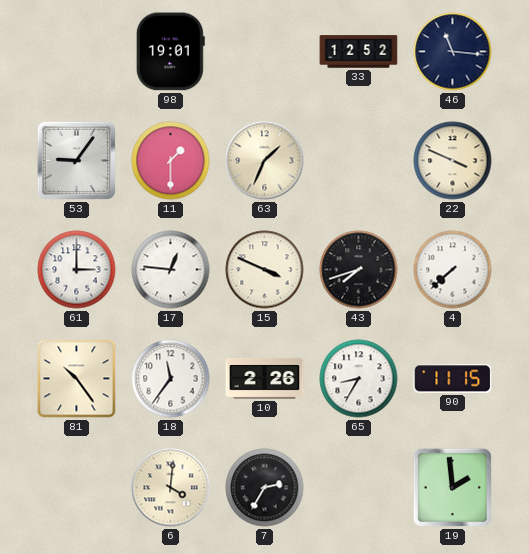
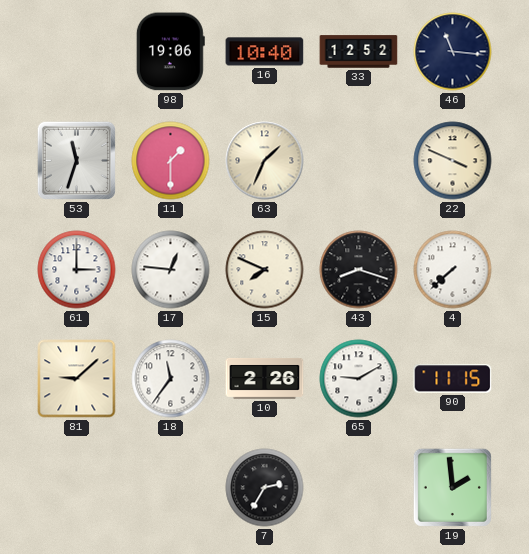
98: 19:01 -> 19:06
16: none -> 10:40
53: 9:06 -> 11:33
15: 3:49 -> 7:49
43: 7:42 -> 8:18
81: 10:24 -> 9:08
65: 8:35 -> 9:10
6: 4:01 -> none
